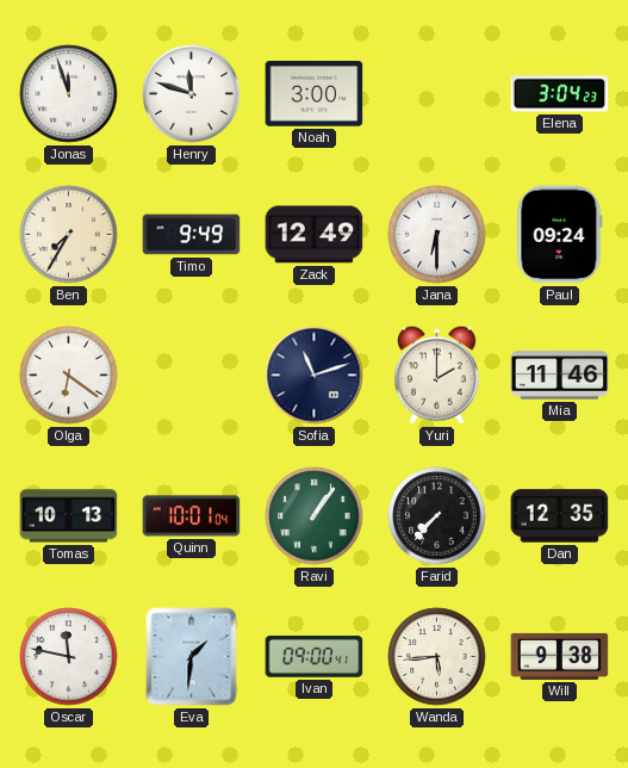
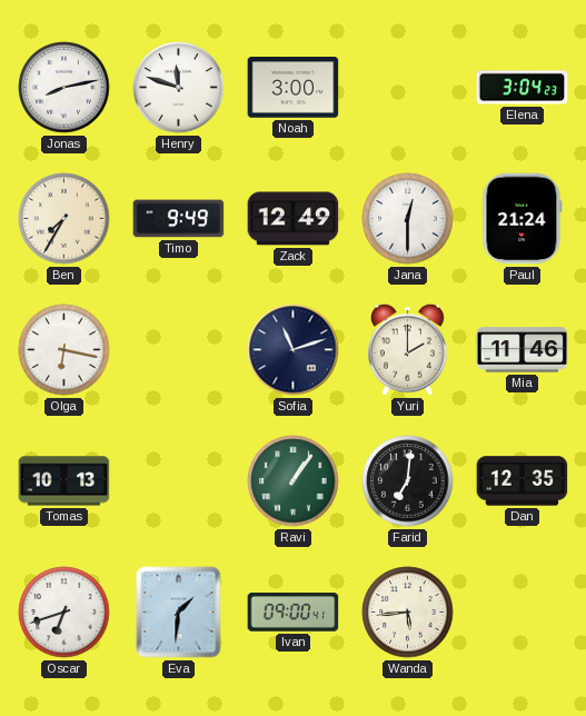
Jonas: 11:57 -> 8:13
Jana: 6:30 -> 12:30
Paul: 09:24 -> 21:24
Olga: 6:21 -> 6:17
Quinn: 10:01 -> none
Farid: 7:37 -> 7:01
Oscar: 11:47 -> 6:42
Will: 9:38 -> none
